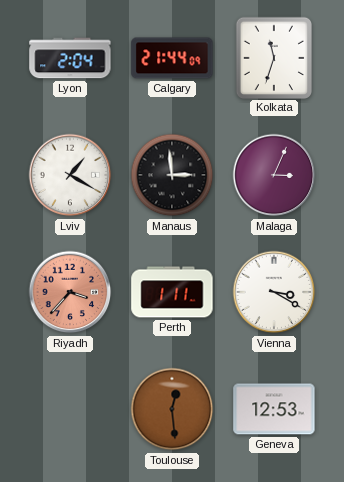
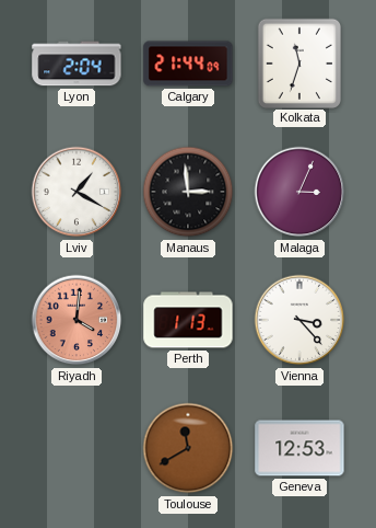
Riyadh: 3:37 -> 4:01
Perth: 1:11 -> 1:13
Vienna: 3:20 -> 3:23
Toulouse: 12:29 -> 11:40
